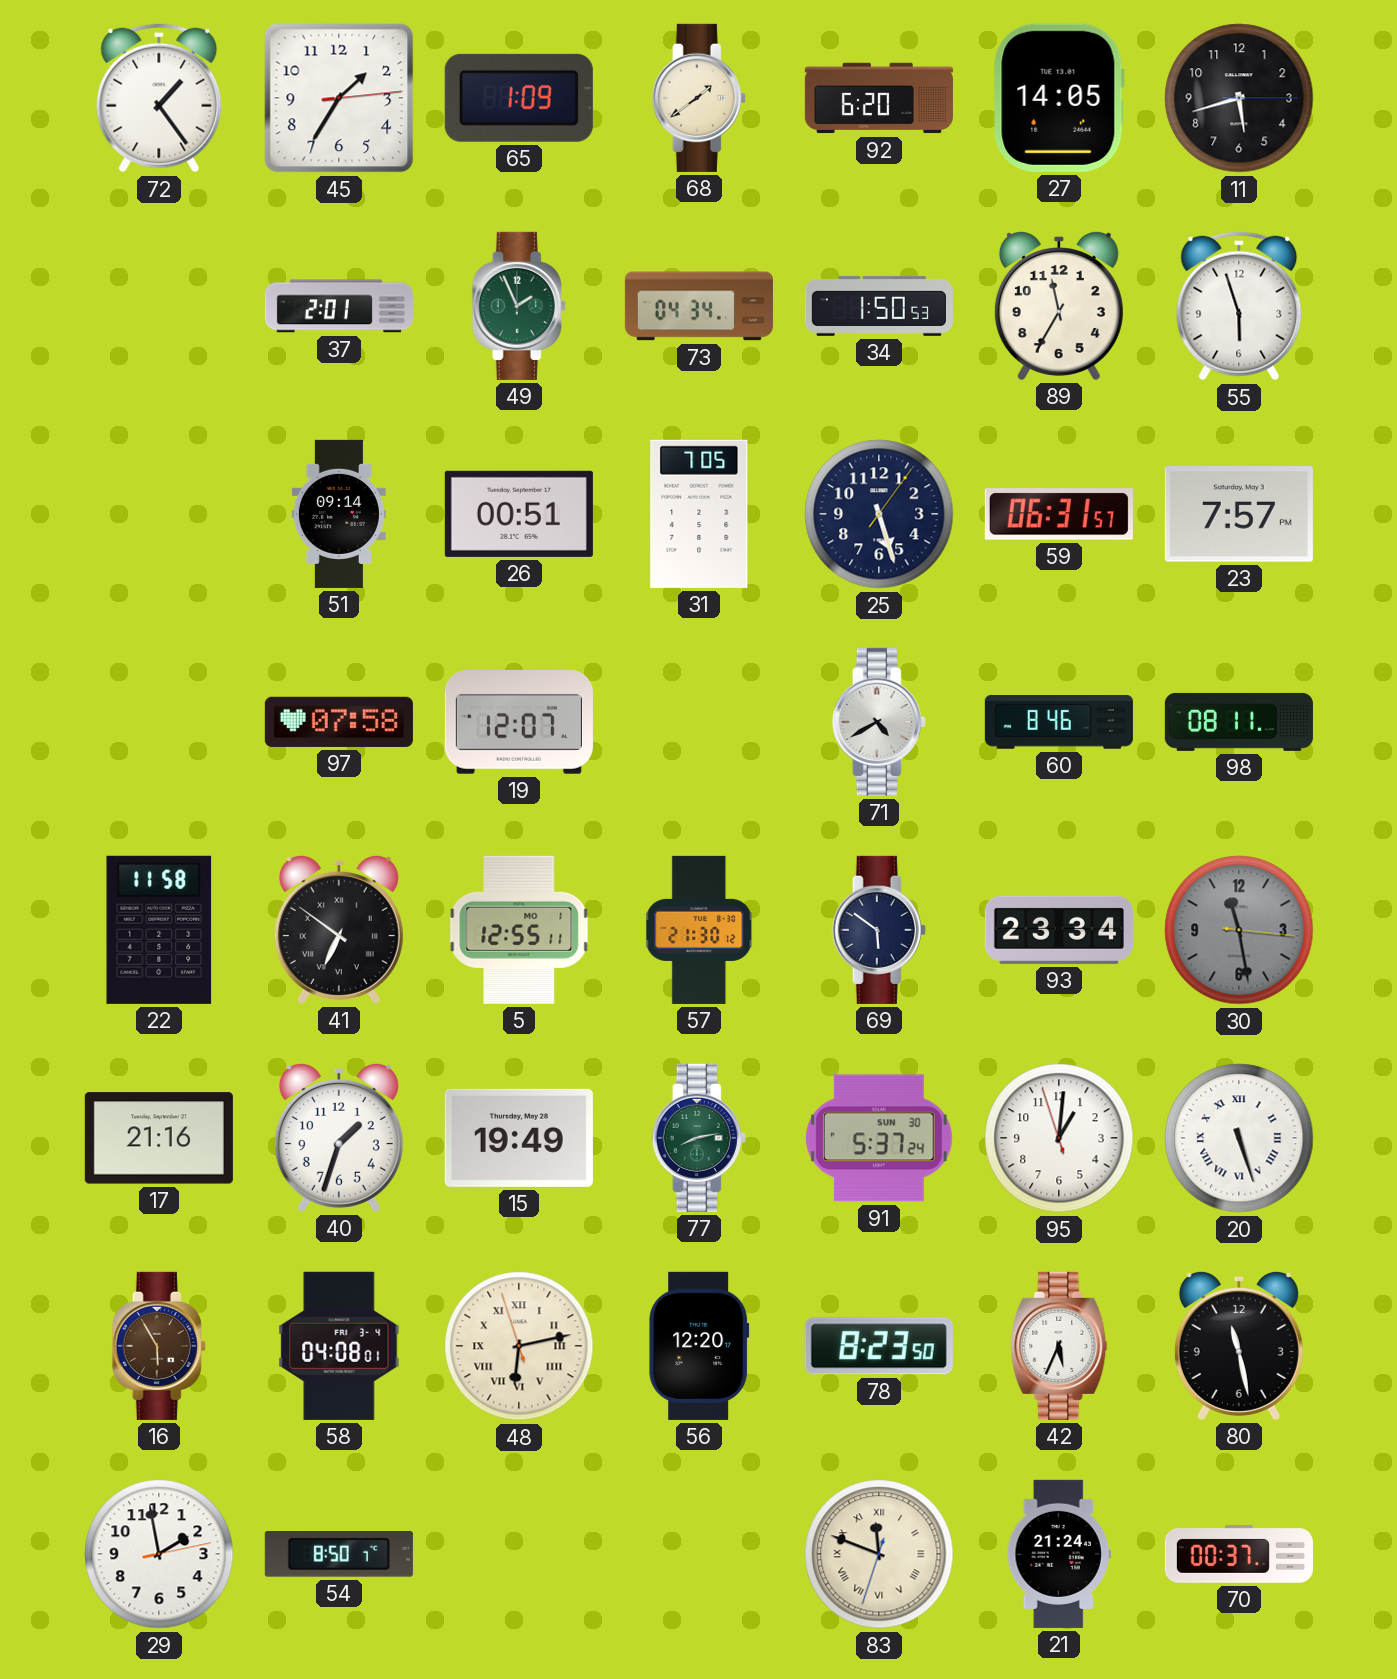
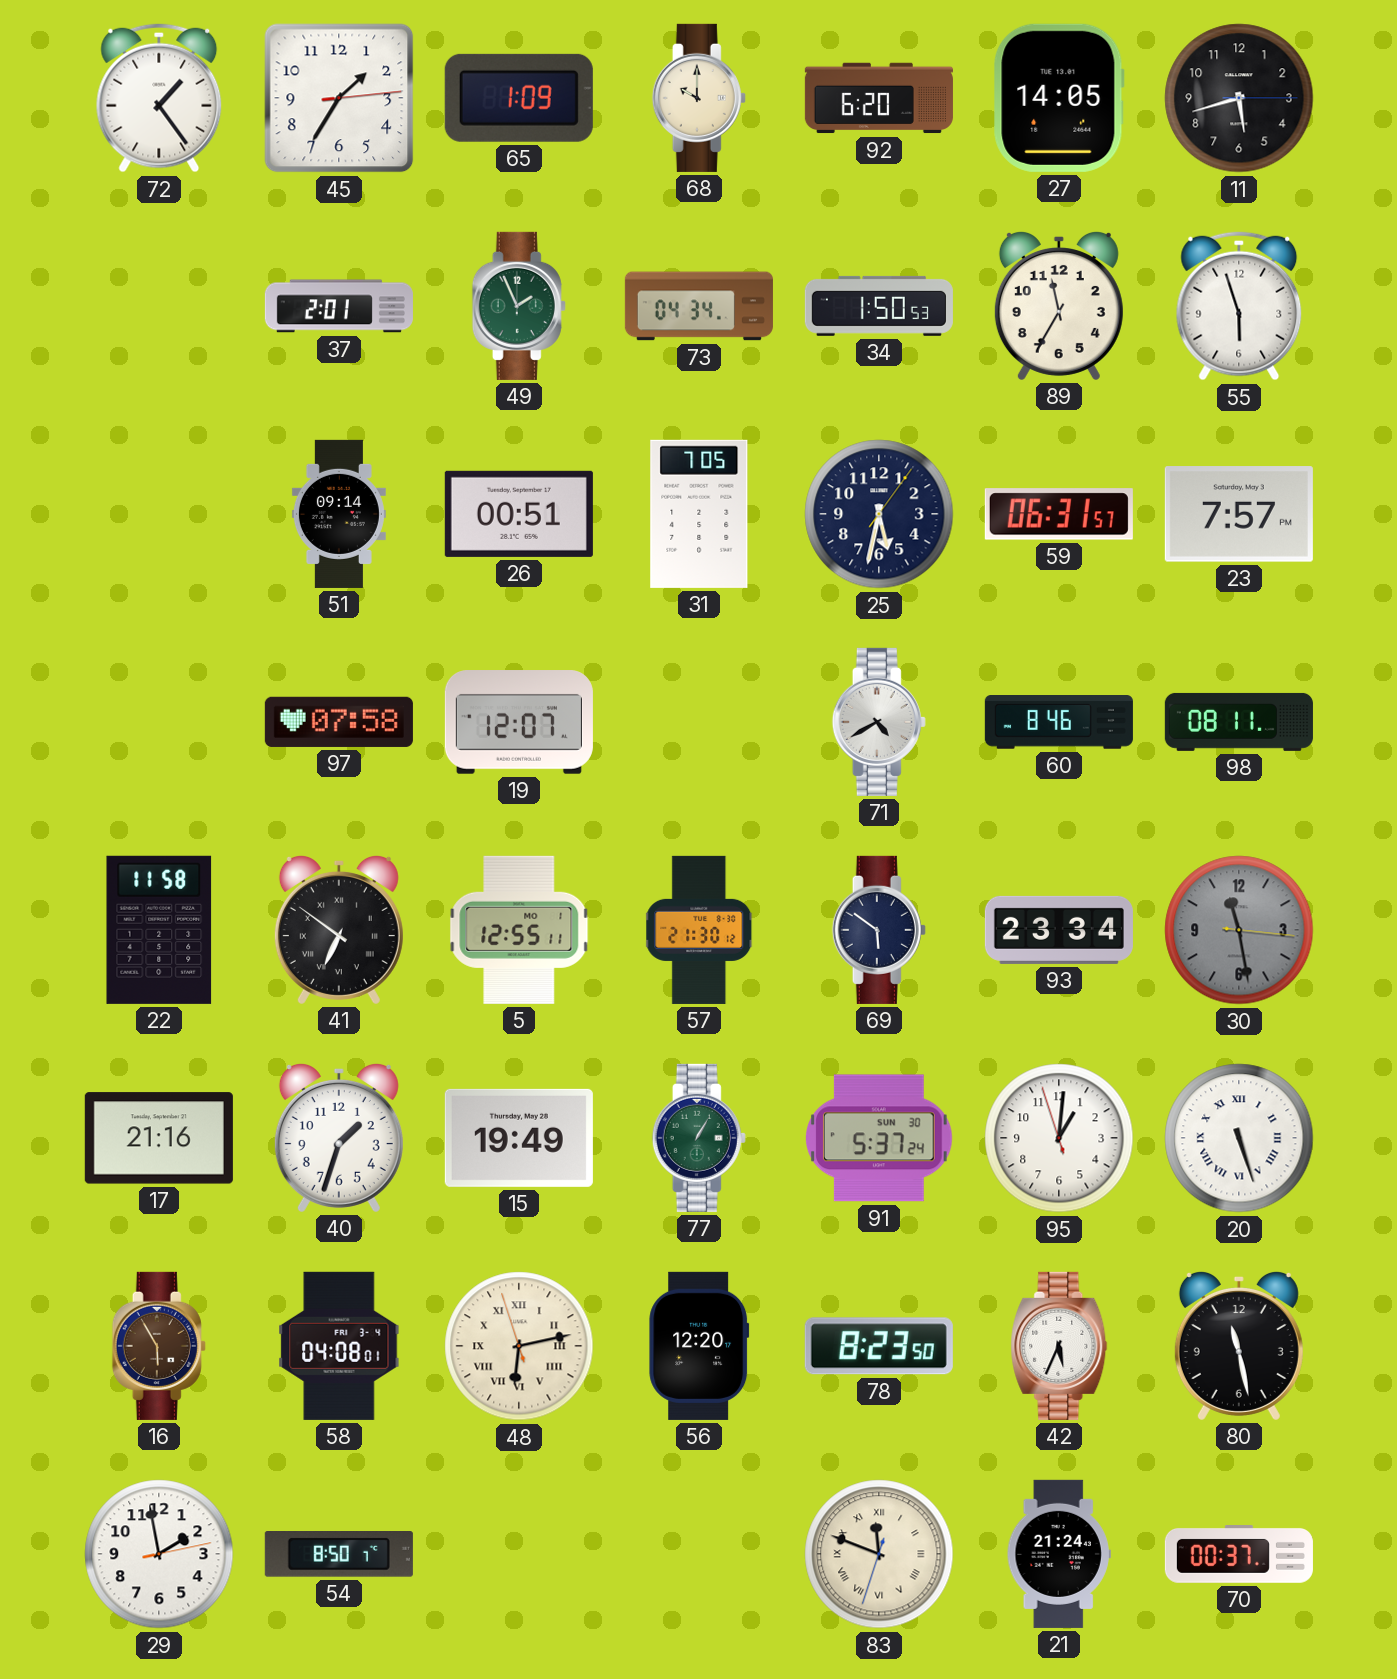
68: 1:39 -> 10:00
25: 5:27 -> 5:32
77: 8:13 -> 1:05
